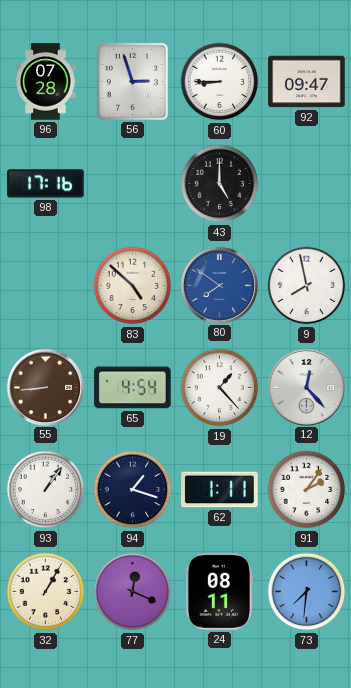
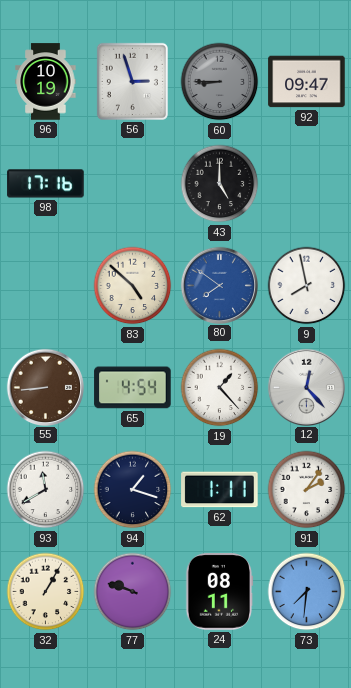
96: 07:28 -> 10:19
60 dial: white -> grey
93: 1:06 -> 11:40
77: 12:19 -> 9:48
